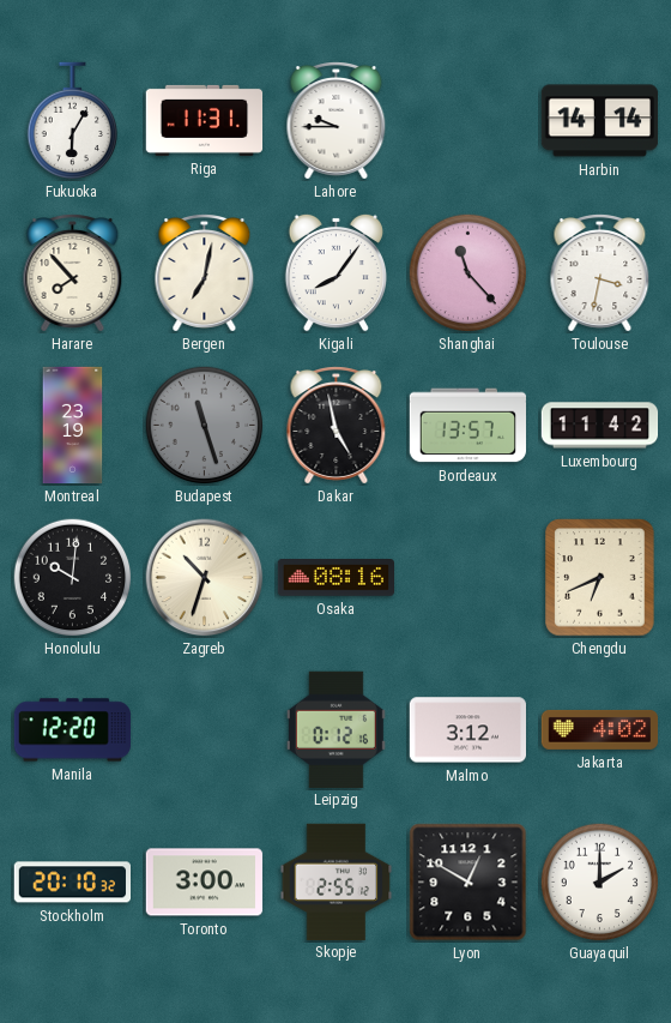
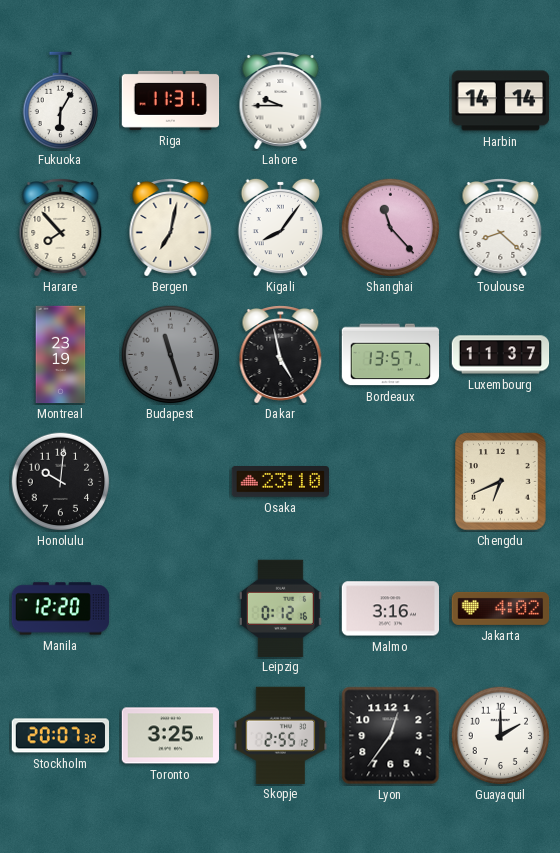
Toulouse: 3:32 -> 8:22
Luxembourg: 11:42 -> 11:37
Zagreb: 10:33 -> none
Osaka: 08:16 -> 23:10
Malmo: 3:12 -> 3:16
Stockholm: 20:10 -> 20:07
Toronto: 3:00 -> 3:25
Lyon: 12:50 -> 12:36
